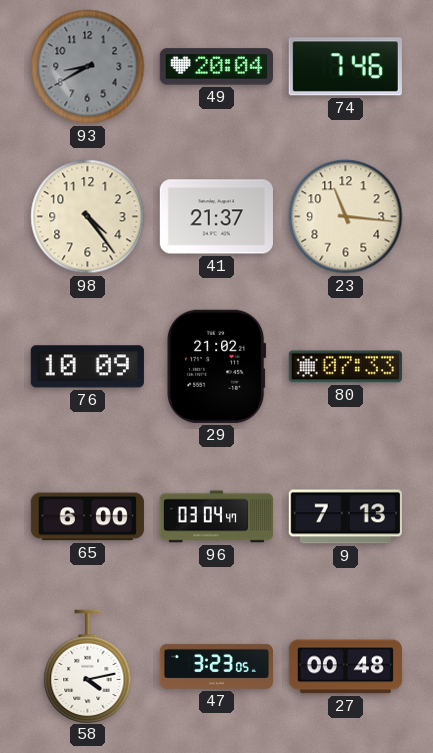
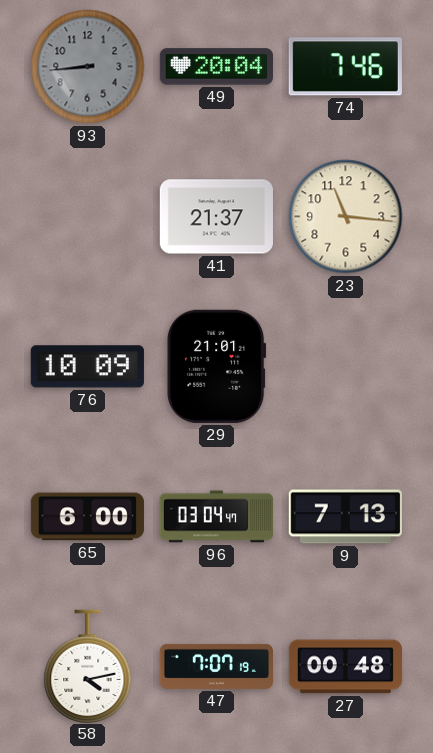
93: 8:40 -> 8:44
98: 4:24 -> none
29: 21:02 -> 21:01
80: 07:33 -> none
47: 3:23 -> 7:07
